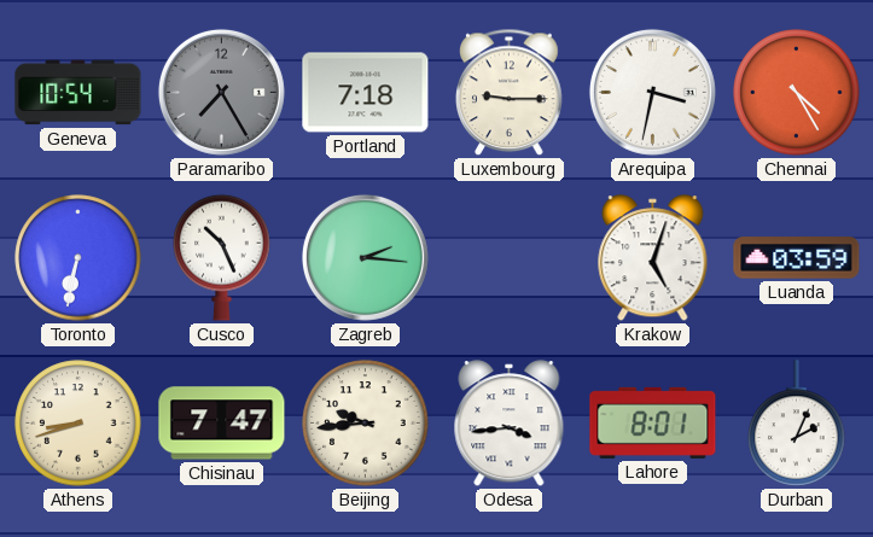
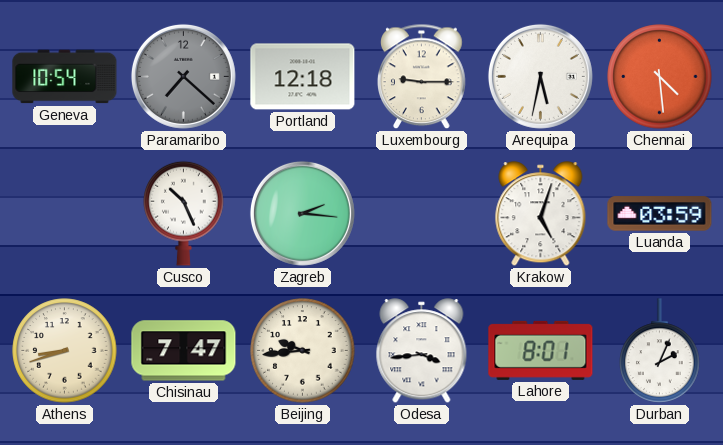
Paramaribo: 7:25 -> 7:22
Portland: 7:18 -> 12:18
Arequipa: 3:32 -> 5:32
Chennai: 4:25 -> 4:29
Toronto: 6:32 -> none
